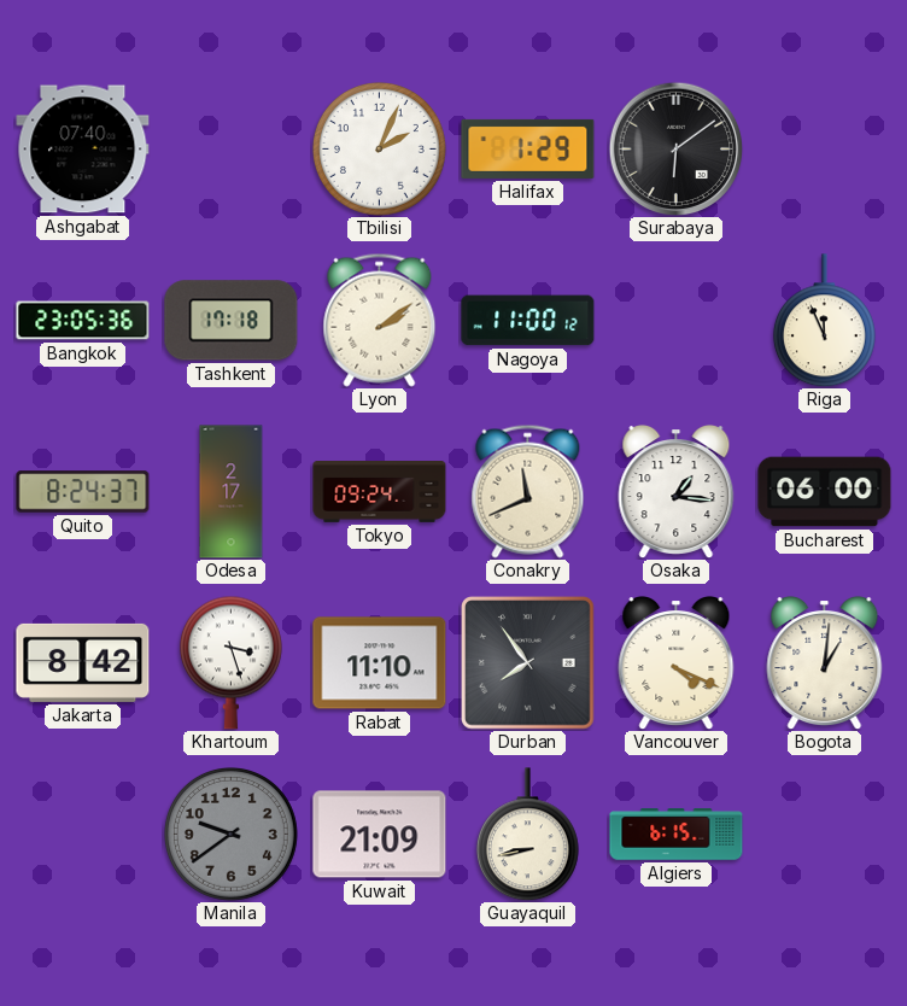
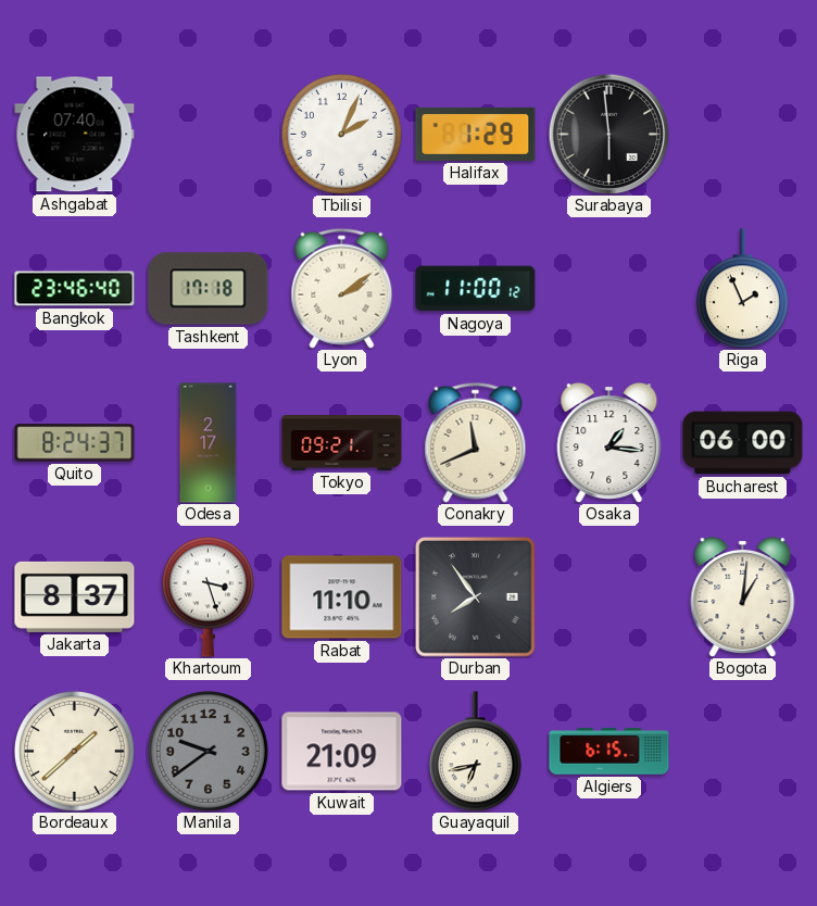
Surabaya: 6:09 -> 5:59
Bangkok: 23:05 -> 23:46
Riga: 11:56 -> 1:56
Tokyo: 09:24 -> 09:21
Jakarta: 8:42 -> 8:37
Vancouver: 4:19 -> none
Bordeaux: none -> 1:38
Guayaquil: 8:43 -> 6:43
